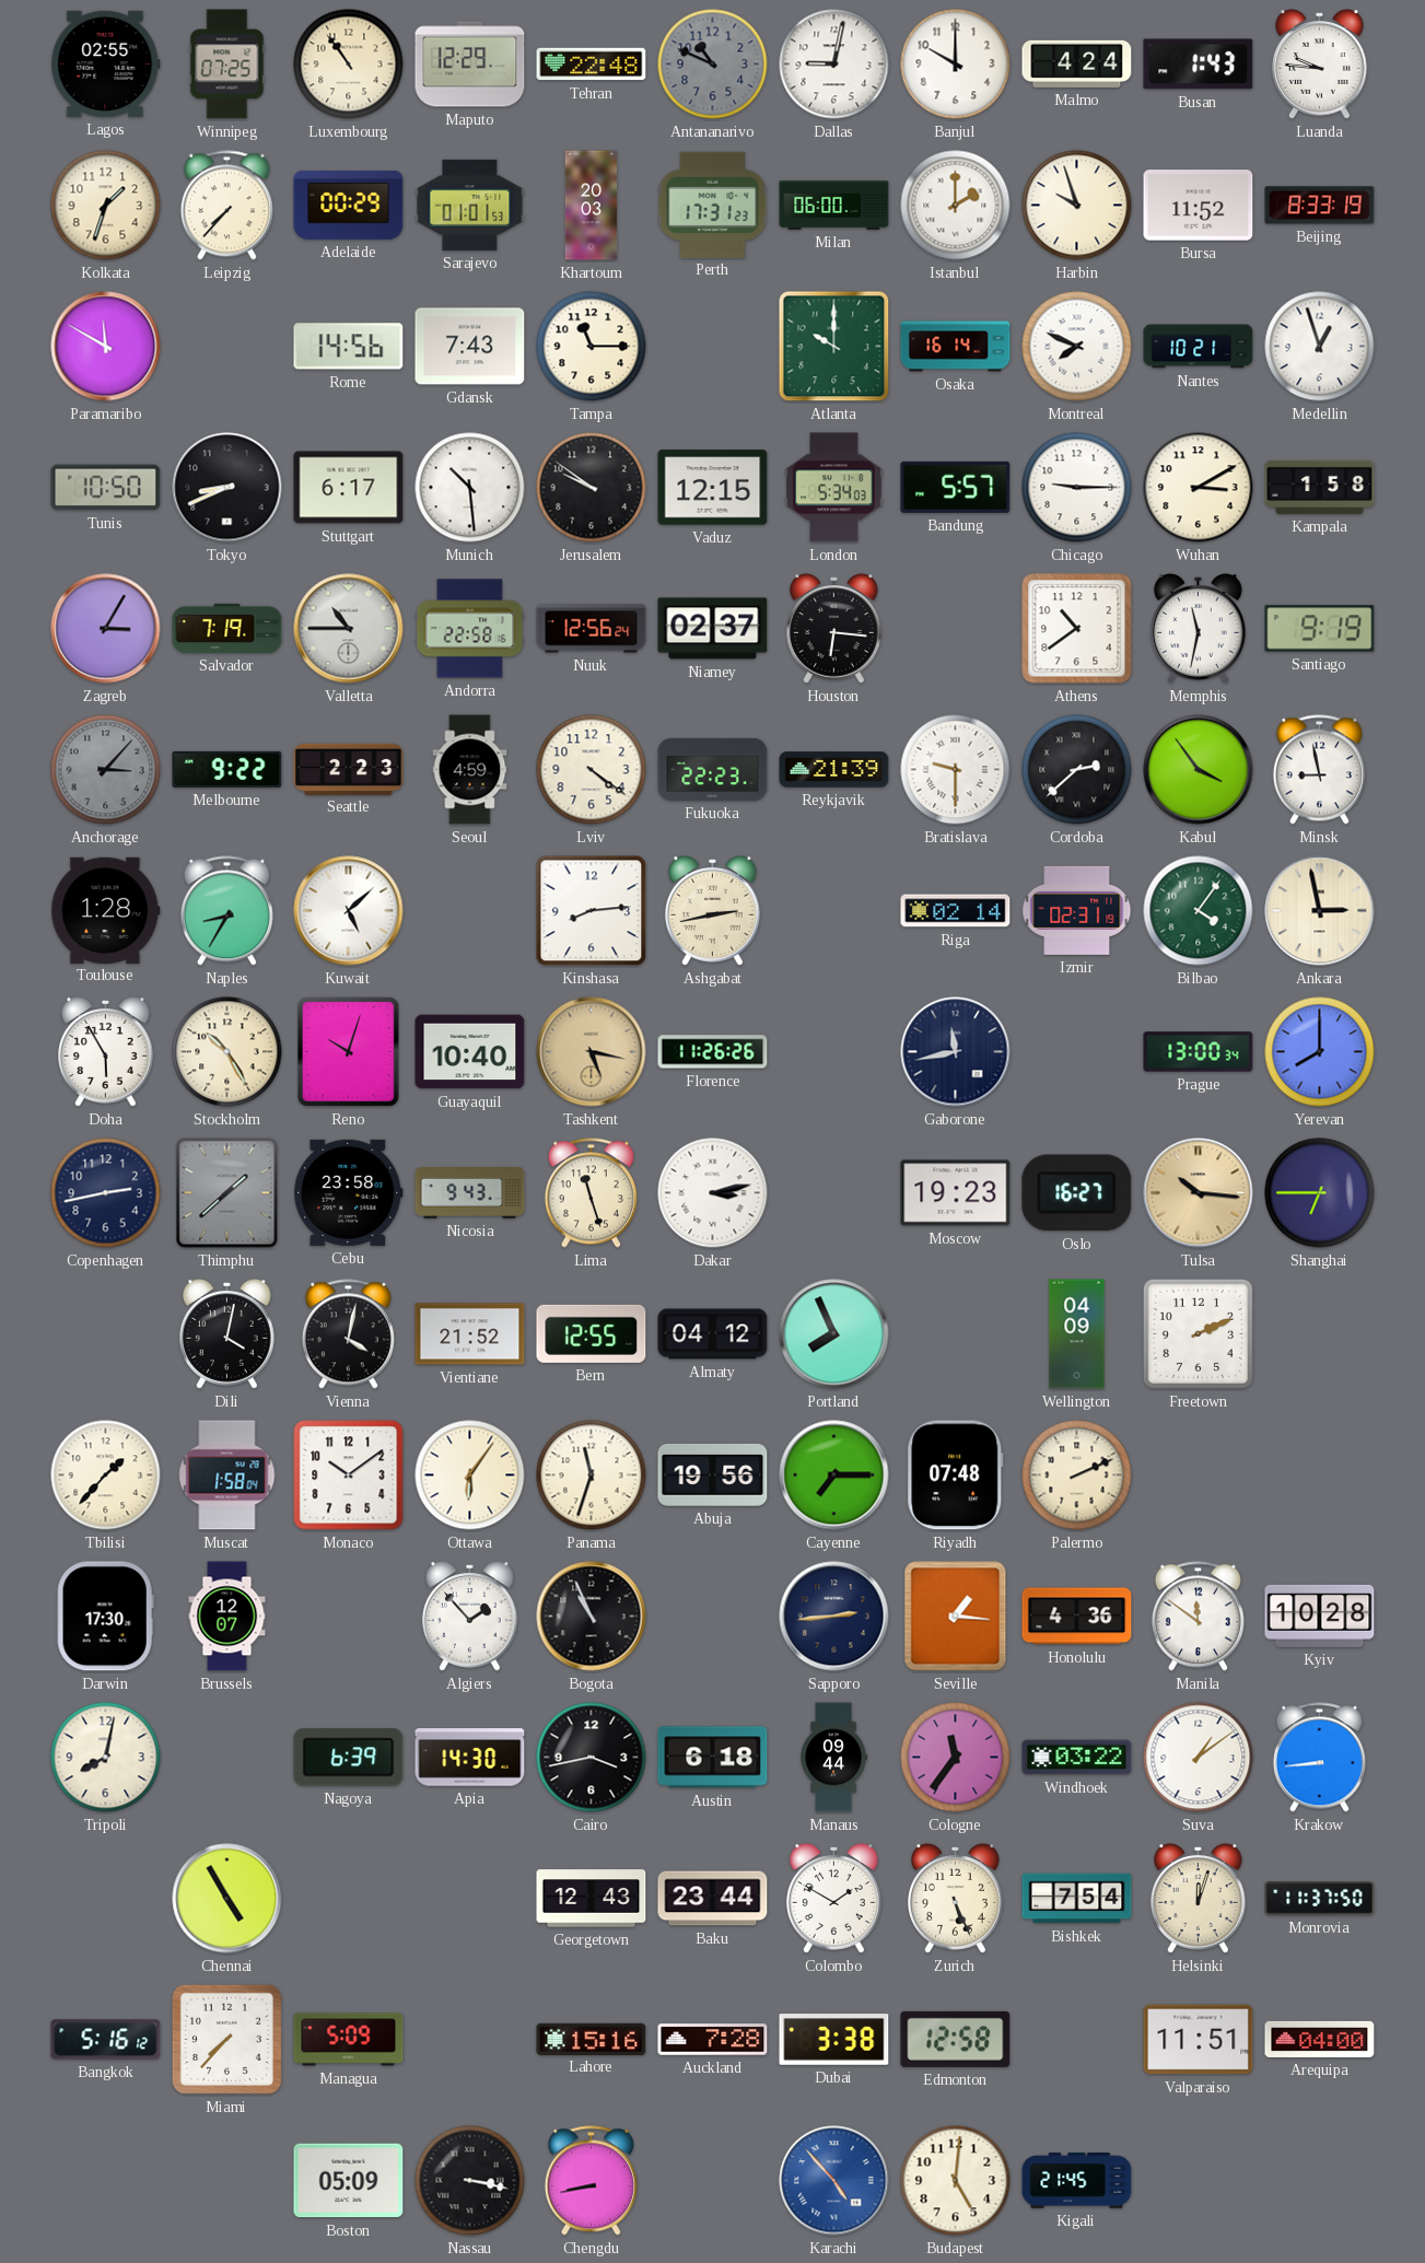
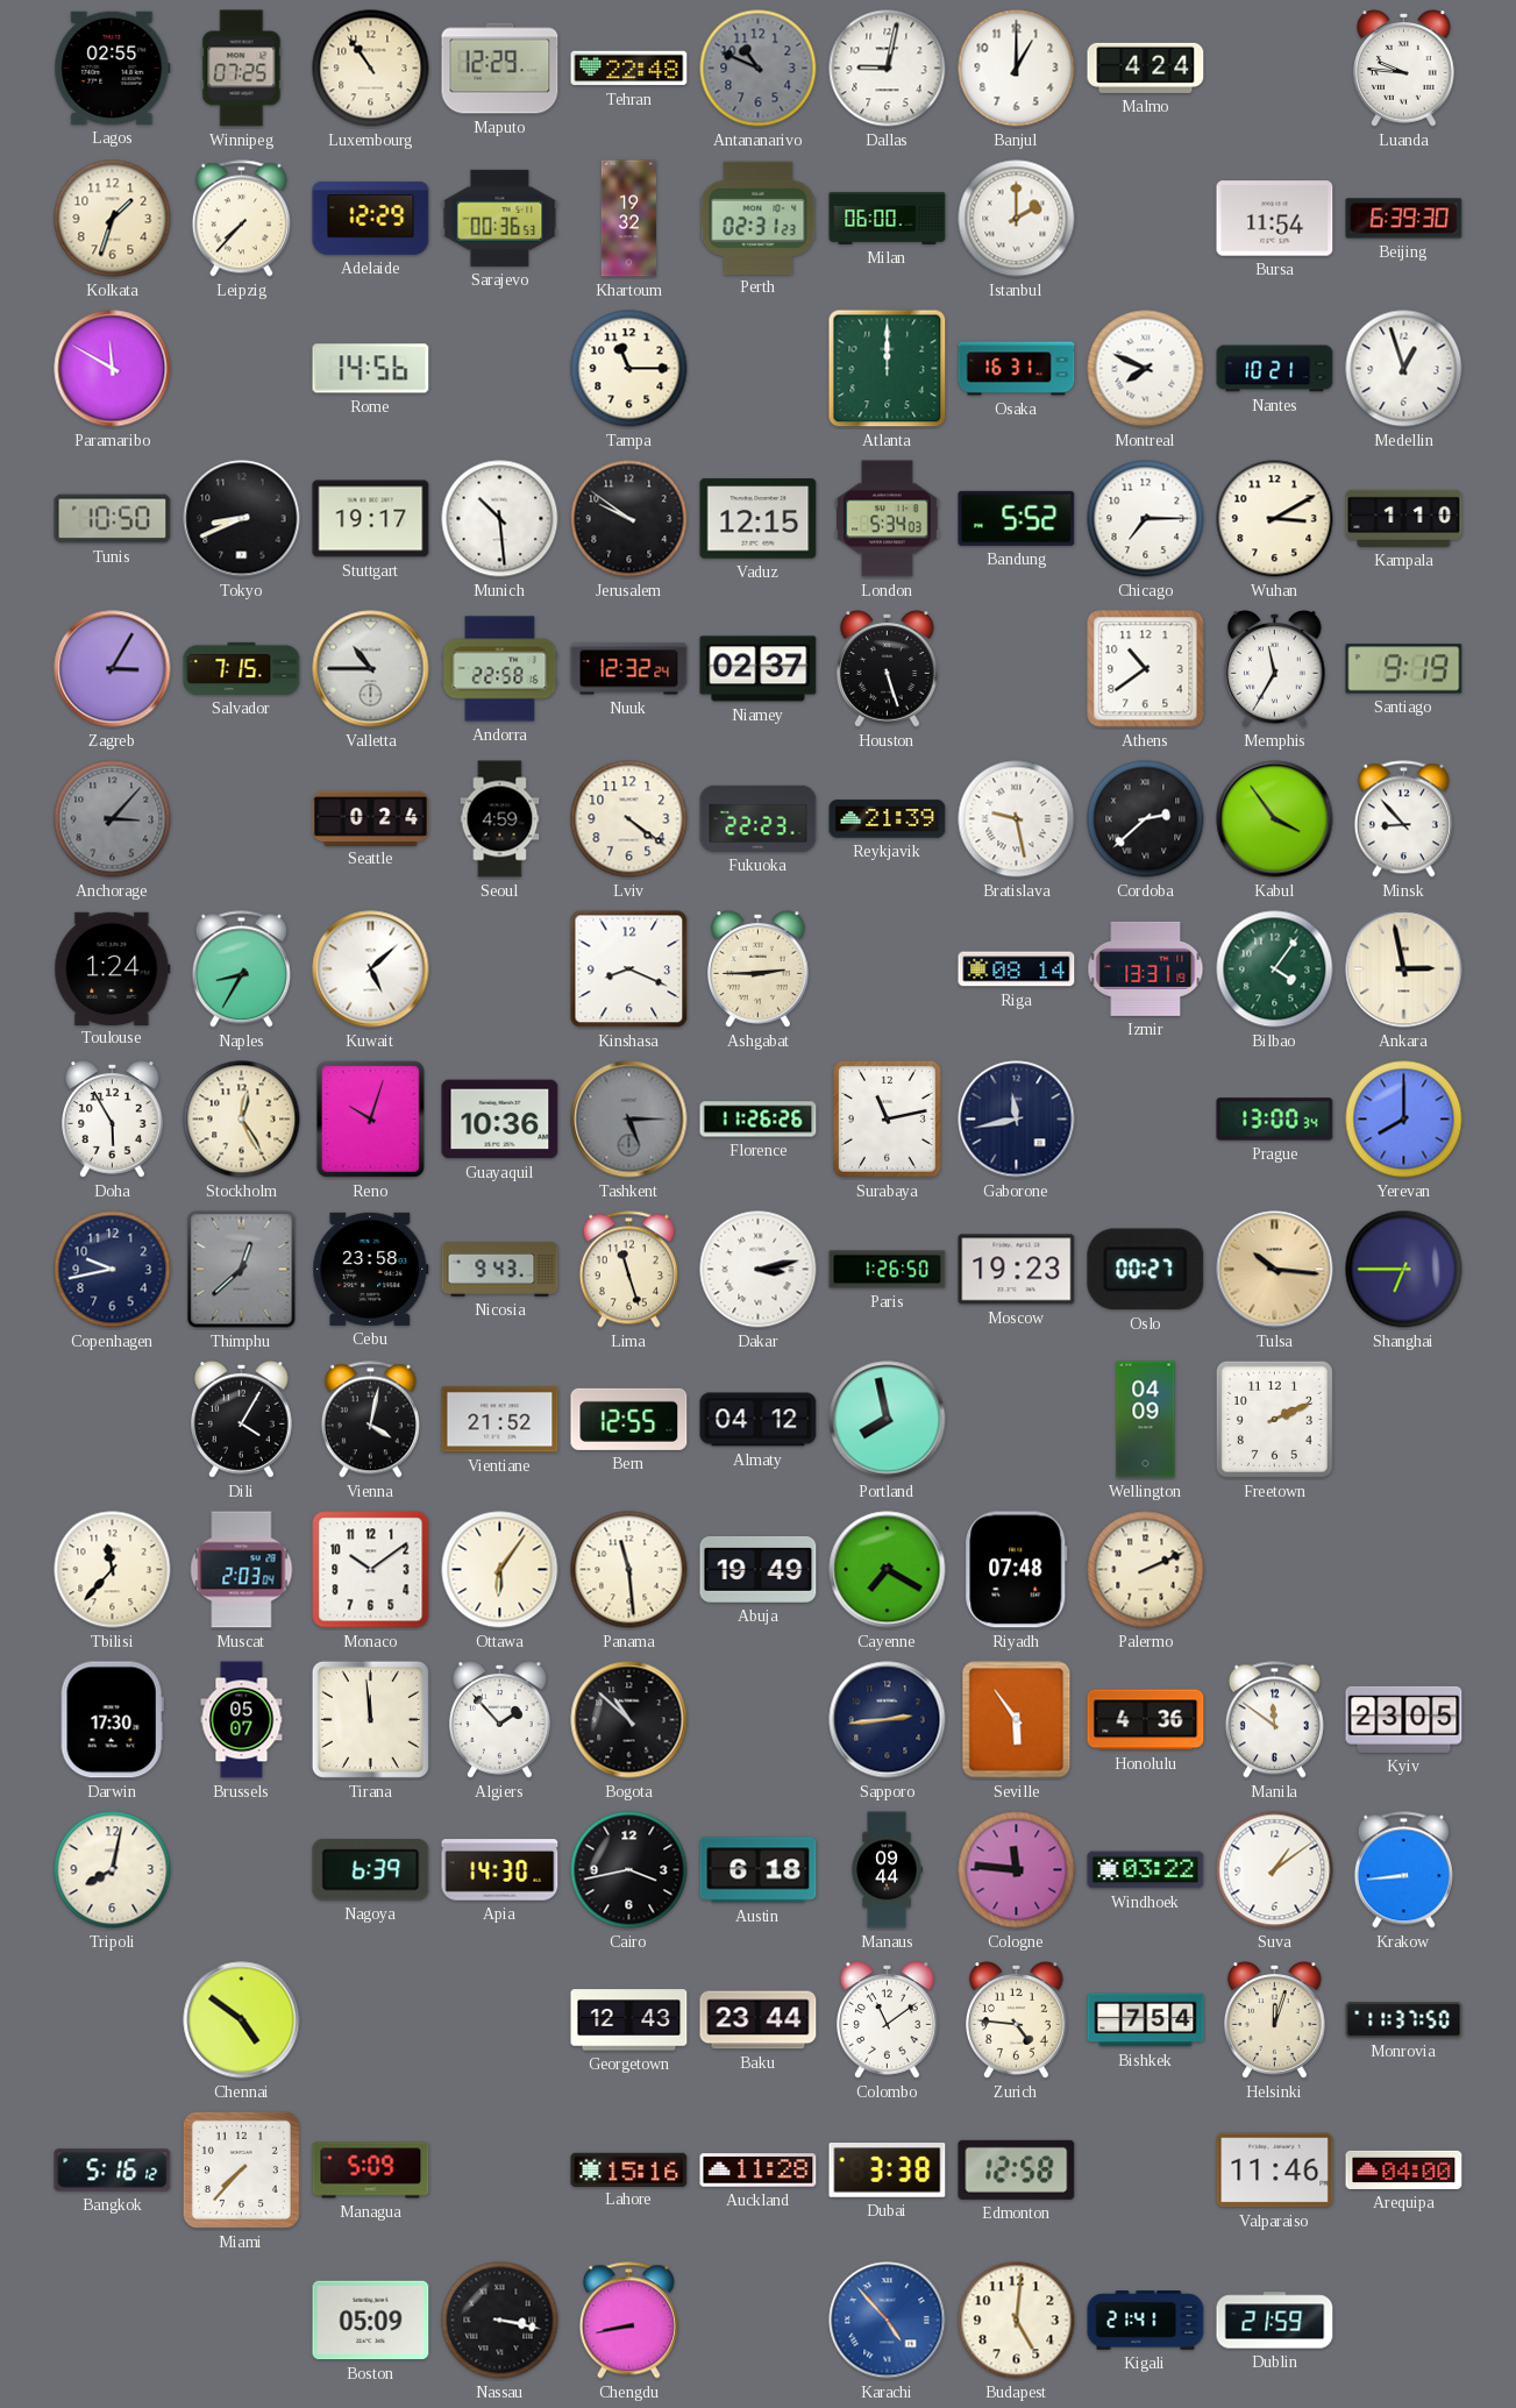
Banjul: 10:00 -> 1:00
Busan: 1:43 -> none
Adelaide: 00:29 -> 12:29
Sarajevo: 01:01 -> 00:36
Khartoum: 20:03 -> 19:32
Perth: 17:31 -> 02:31
Harbin: 9:57 -> none
Bursa: 11:52 -> 11:54
Beijing: 8:33 -> 6:39
Gdansk: 7:43 -> none
Atlanta: 10:00 -> 12:00
Osaka: 16:14 -> 16:31
Stuttgart: 6:17 -> 19:17
Bandung: 5:57 -> 5:52
Chicago: 9:15 -> 7:15
Kampala: 1:58 -> 1:10
Salvador: 7:19 -> 7:15
Nuuk: 12:56 -> 12:32
Houston: 6:16 -> 5:27
Memphis: 11:32 -> 11:35
Melbourne: 9:22 -> none
Seattle: 2:23 -> 0:24
Bratislava: 9:30 -> 9:28
Minsk: 8:58 -> 8:53
Toulouse: 1:28 -> 1:24
Kinshasa: 8:14 -> 8:19
Ashgabat: 2:43 -> 2:45
Riga: 02:14 -> 08:14
Izmir: 02:31 -> 13:31
Stockholm: 10:25 -> 12:25
Guayaquil: 10:40 -> 10:36
Tashkent: 5:17 -> 5:15
Tashkent dial: champagne -> grey
Surabaya: none -> 11:13
Copenhagen: 2:43 -> 9:43
Thimphu: 1:38 -> 12:38
Paris: none -> 1:26
Oslo: 16:27 -> 00:27
Dili: 4:02 -> 4:05
Portland: 7:56 -> 7:58
Tbilisi: 1:37 -> 11:37
Muscat: 1:58 -> 2:03
Panama: 11:33 -> 11:29
Abuja: 19:56 -> 19:49
Cayenne: 7:15 -> 7:20
Brussels: 12:07 -> 05:07
Tirana: none -> 11:59
Bogota: 10:56 -> 10:52
Seville: 1:16 -> 5:54
Kyiv: 10:28 -> 23:05
Cologne: 11:36 -> 11:46
Chennai: 4:55 -> 4:51
Colombo: 1:50 -> 11:09
Zurich: 5:26 -> 4:46
Auckland: 7:28 -> 11:28
Valparaiso: 11:51 -> 11:46
Kigali: 21:45 -> 21:41
Dublin: none -> 21:59
